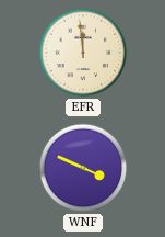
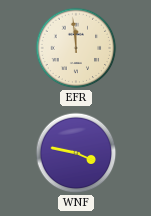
WNF: 3:49 -> 3:47
